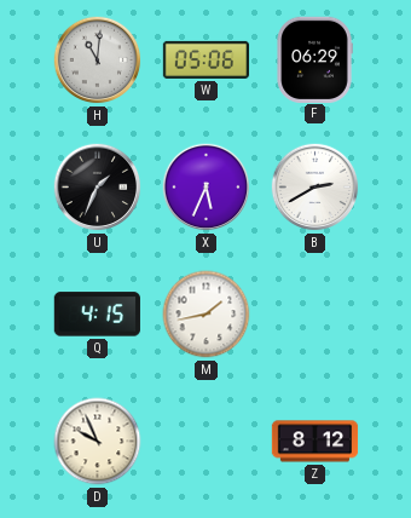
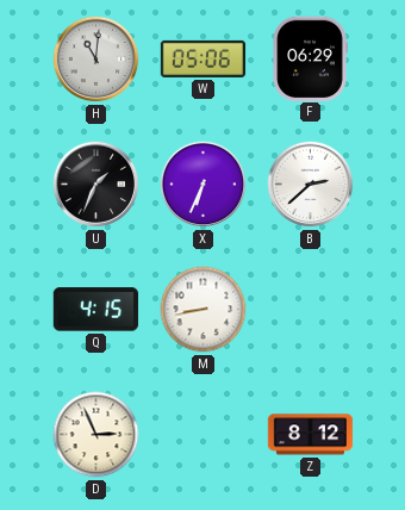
X: 5:34 -> 6:34
B: 2:40 -> 2:38
M: 1:43 -> 8:43
D: 9:56 -> 2:56
